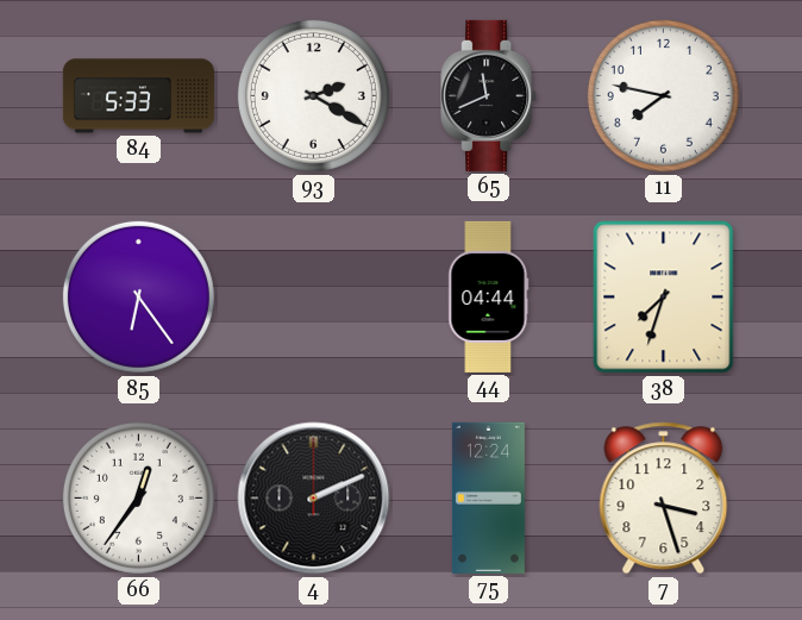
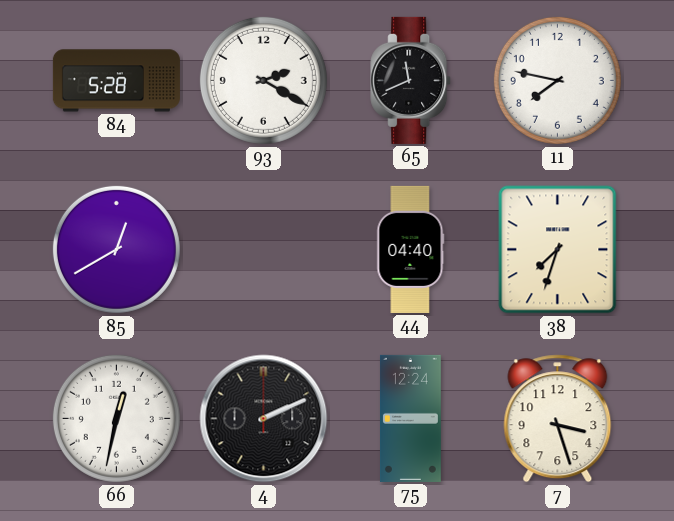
84: 5:33 -> 5:28
85: 6:24 -> 12:40
44: 04:44 -> 04:40
66: 12:36 -> 12:32
